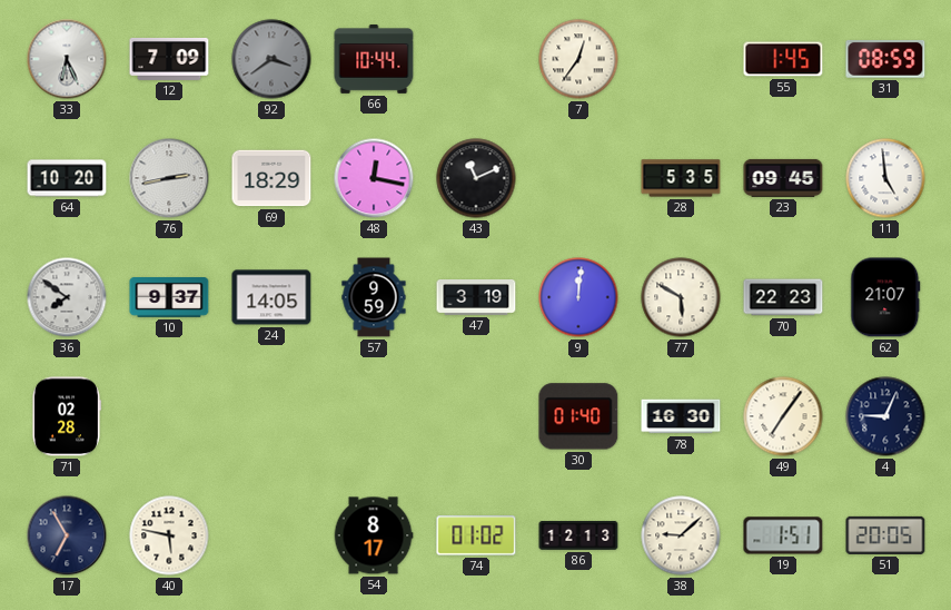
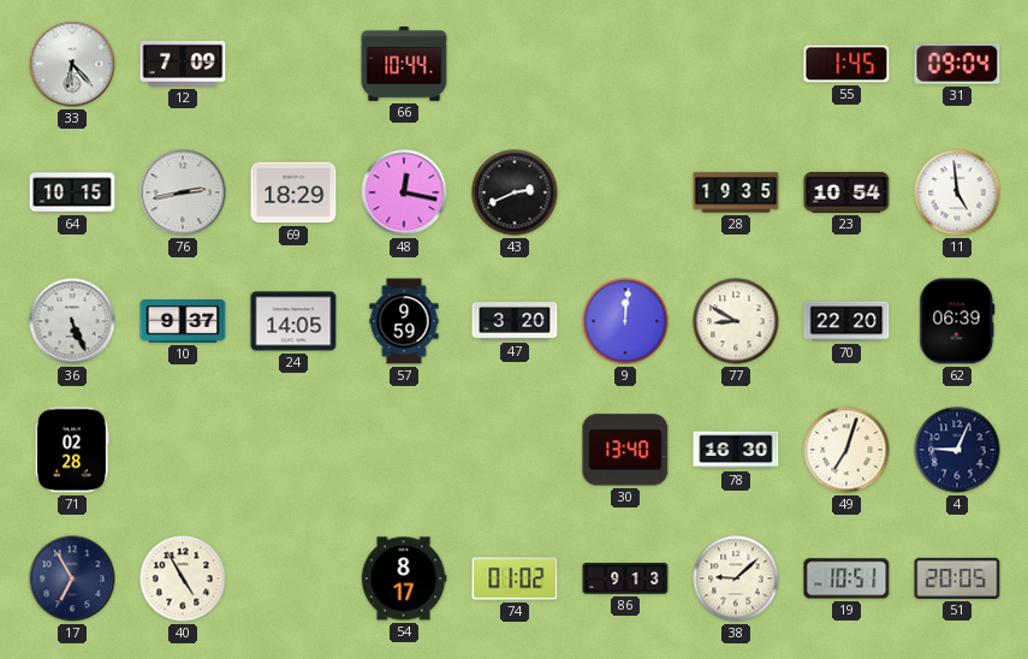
33: 6:26 -> 6:23
92: 3:39 -> none
7: 12:36 -> none
31: 08:59 -> 09:04
64: 10:20 -> 10:15
43: 11:11 -> 2:41
28: 5:35 -> 19:35
23: 09:45 -> 10:54
36: 7:51 -> 5:26
47: 3:19 -> 3:20
77: 5:50 -> 8:50
70: 22:23 -> 22:20
62: 21:07 -> 06:39
30: 01:40 -> 13:40
49: 7:06 -> 7:03
40: 5:47 -> 4:55
86: 12:13 -> 9:13
19: 1:51 -> 10:51
